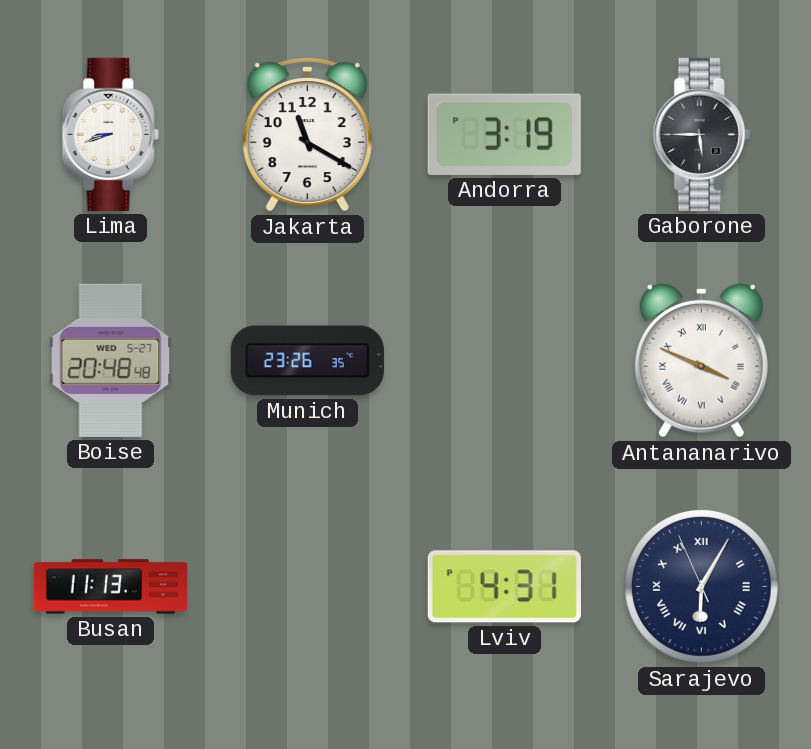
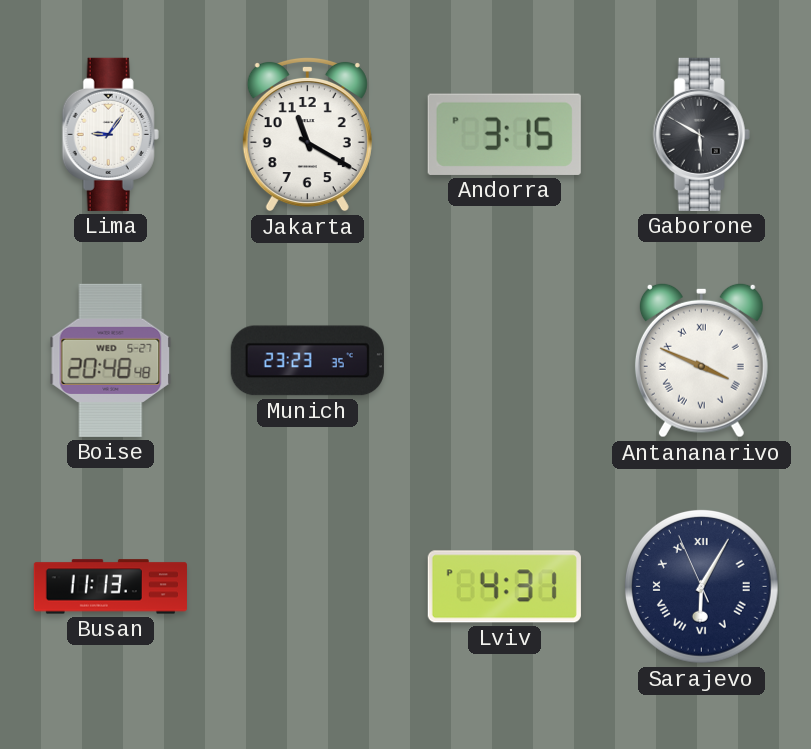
Lima: 8:42 -> 9:06
Andorra: 3:19 -> 3:15
Gaborone: 5:45 -> 5:50
Munich: 23:26 -> 23:23
